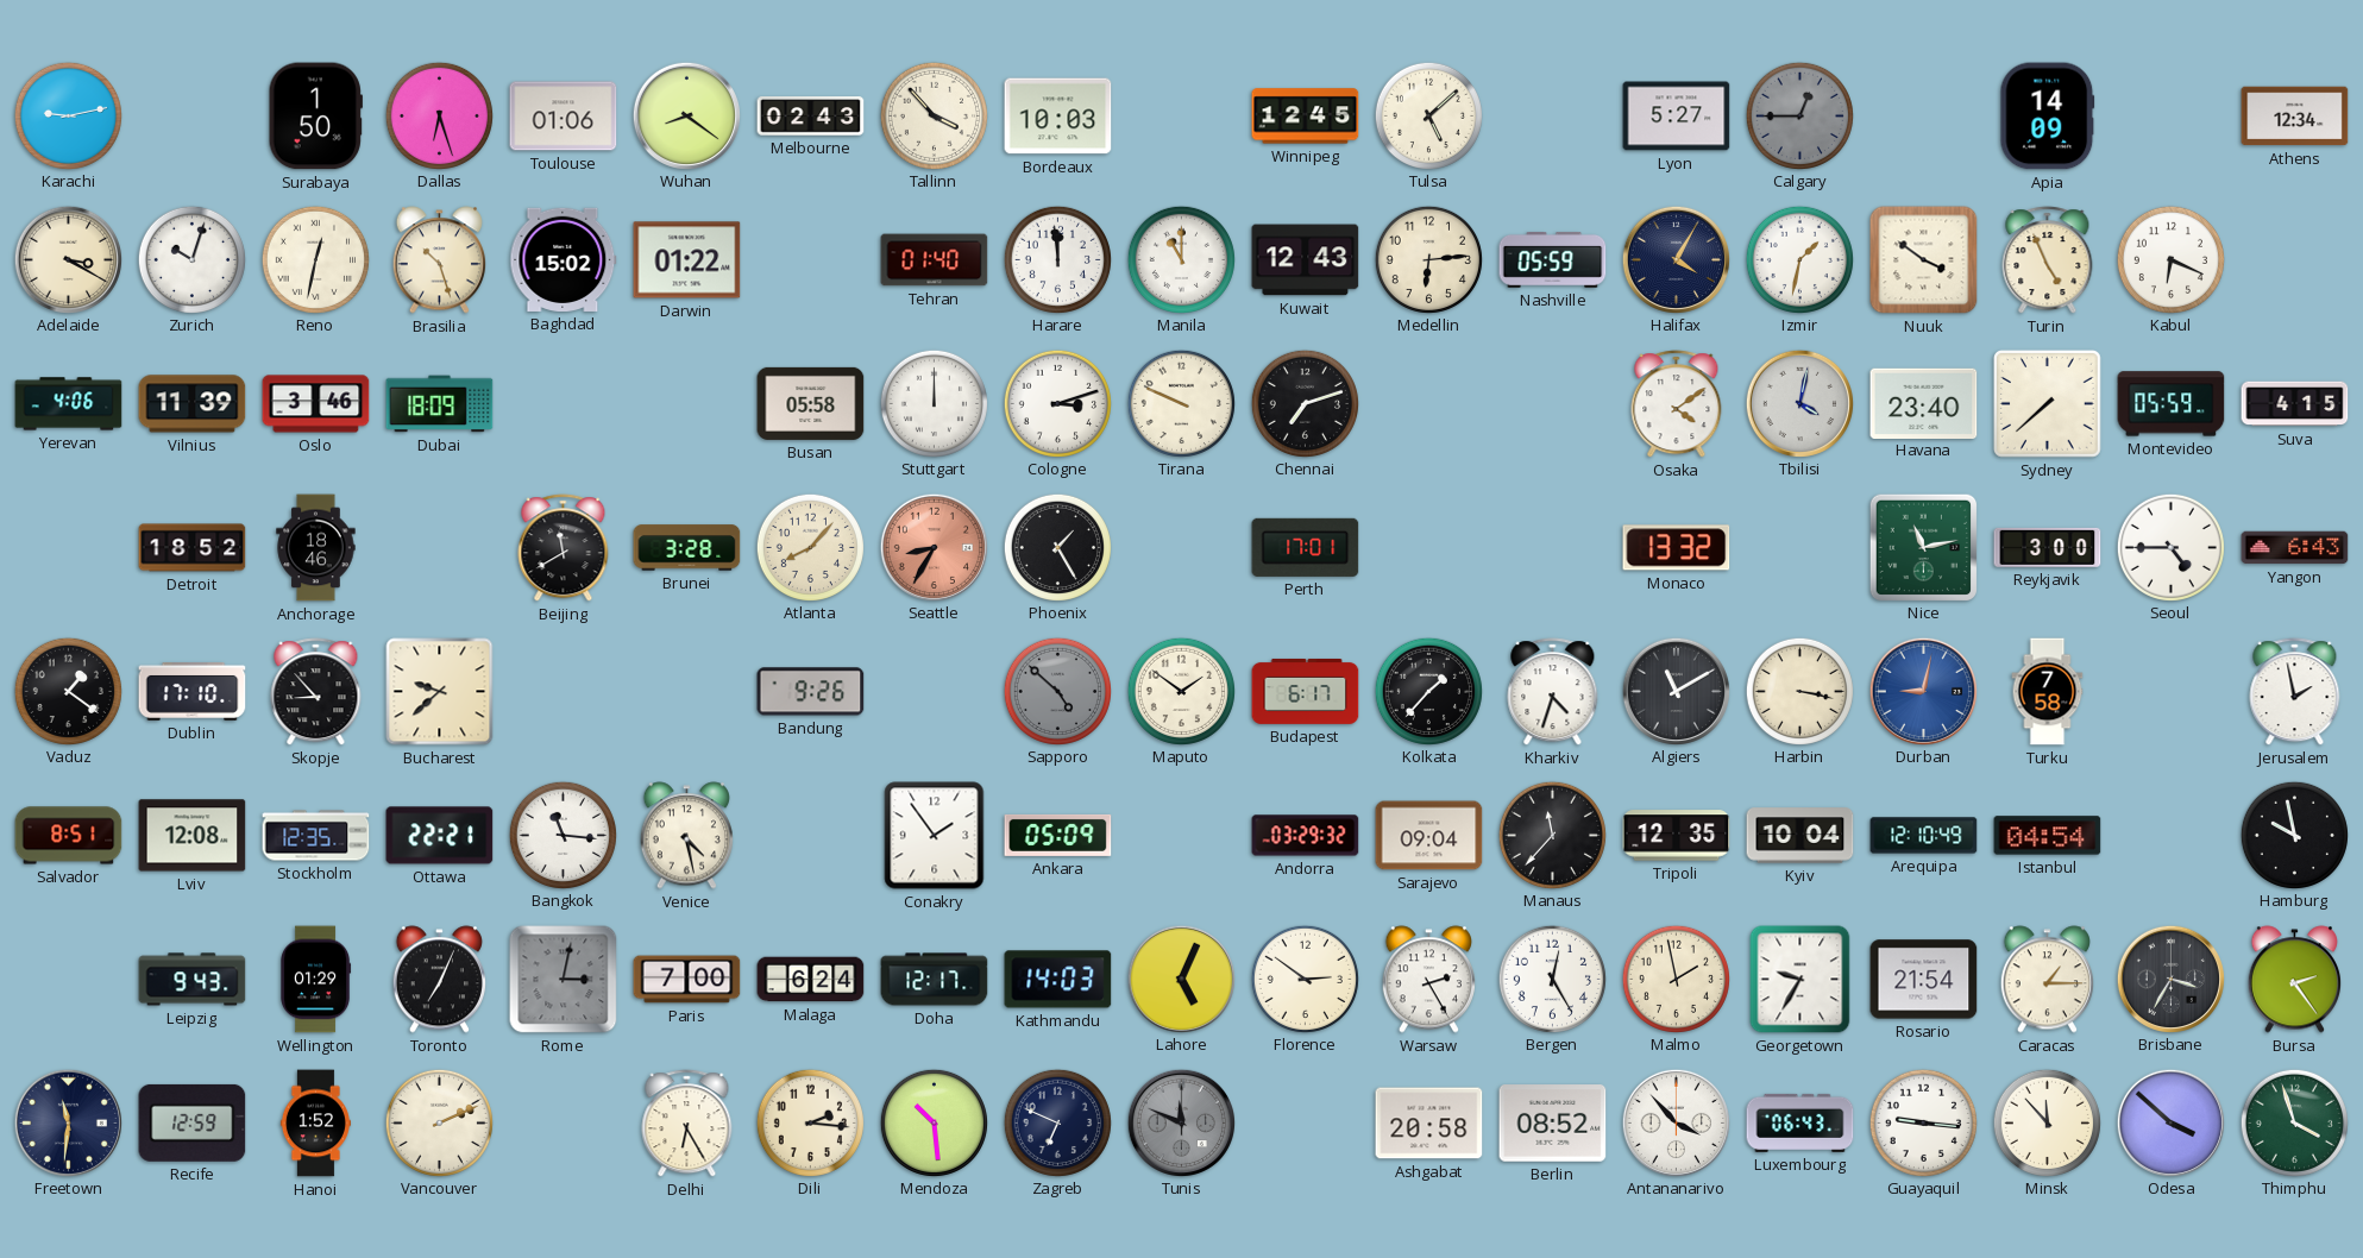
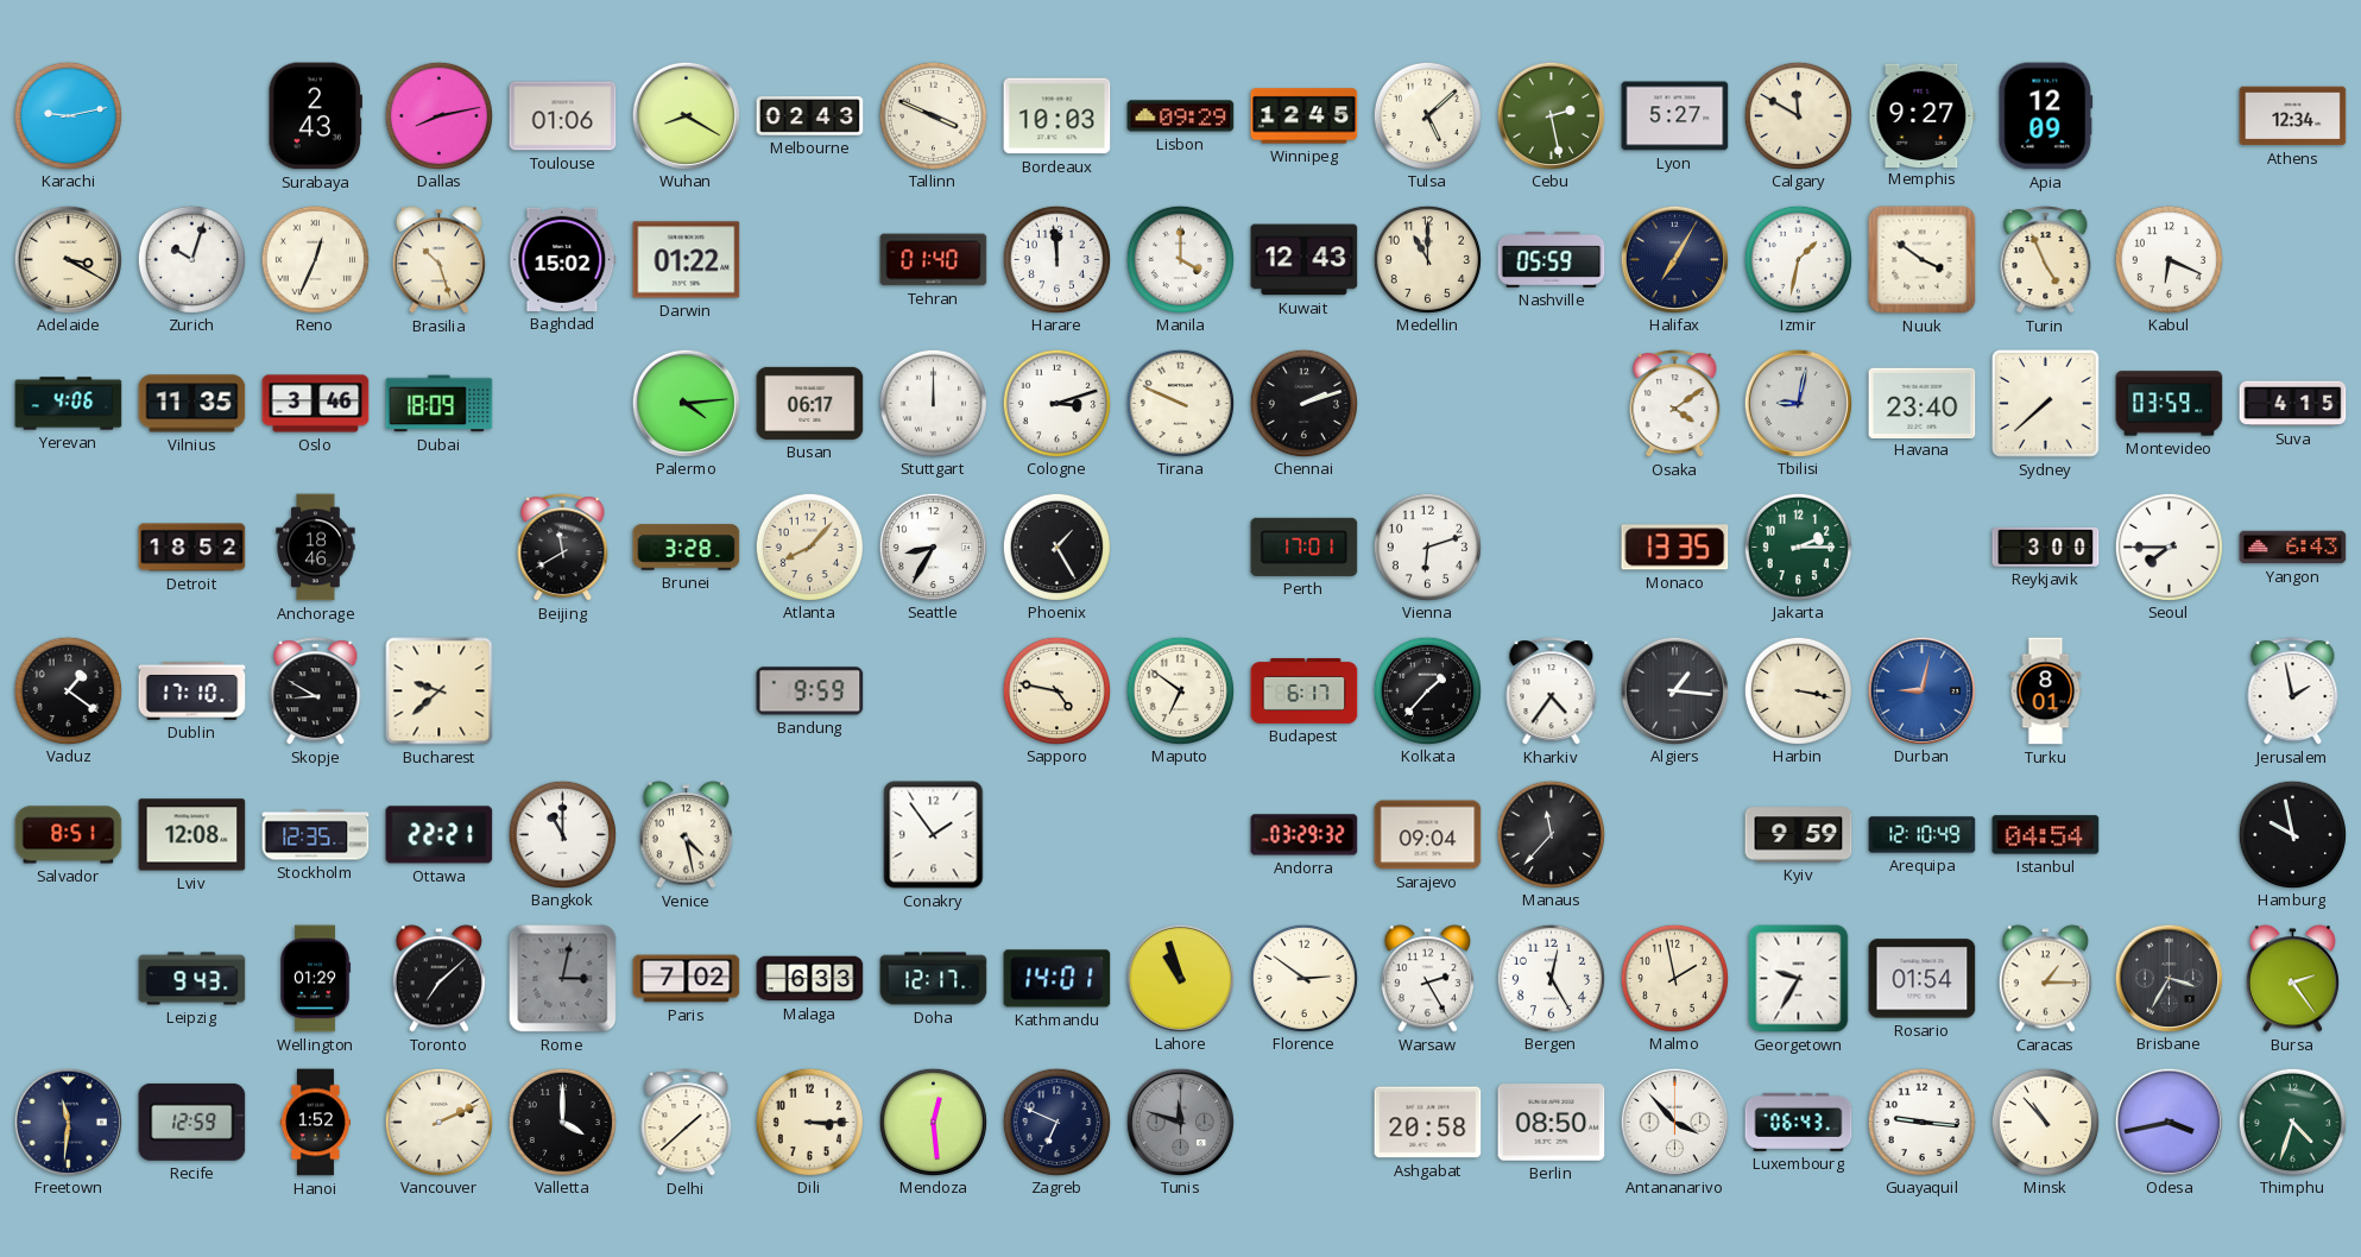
Surabaya: 1:50 -> 2:43
Dallas: 6:27 -> 8:13
Wuhan: 8:21 -> 8:20
Tallinn: 3:53 -> 3:49
Lisbon: none -> 09:29
Cebu: none -> 2:28
Calgary: 12:45 -> 11:50
Calgary dial: grey -> cream
Memphis: none -> 9:27
Apia: 14:09 -> 12:09
Reno: 12:32 -> 12:34
Manila: 11:00 -> 4:00
Medellin: 6:14 -> 11:00
Halifax: 4:05 -> 7:05
Vilnius: 11:39 -> 11:35
Palermo: none -> 4:14
Busan: 05:58 -> 06:17
Chennai: 7:12 -> 2:12
Tbilisi: 4:02 -> 9:02
Montevideo: 05:59 -> 03:59
Seattle dial: salmon -> white
Vienna: none -> 6:12
Monaco: 13:32 -> 13:35
Jakarta: none -> 2:15
Nice: 11:13 -> none
Seoul: 4:45 -> 7:45
Skopje: 8:53 -> 8:50
Bandung: 9:26 -> 9:59
Sapporo: 4:52 -> 4:47
Sapporo dial: grey -> cream
Maputo: 1:51 -> 6:51
Kharkiv: 4:33 -> 4:36
Algiers: 11:10 -> 1:16
Turku: 7:58 -> 8:01
Bangkok: 11:16 -> 11:00
Ankara: 05:09 -> none
Tripoli: 12:35 -> none
Kyiv: 10:04 -> 9:59
Toronto: 7:04 -> 7:08
Paris: 7:00 -> 7:02
Malaga: 6:24 -> 6:33
Kathmandu: 14:03 -> 14:01
Lahore: 5:04 -> 10:57
Rosario: 21:54 -> 01:54
Valletta: none -> 4:00
Delhi: 6:25 -> 1:38
Dili: 2:16 -> 3:15
Mendoza: 10:29 -> 12:29
Tunis: 11:49 -> 11:48
Berlin: 08:52 -> 08:50
Minsk: 11:53 -> 10:53
Odesa: 3:52 -> 3:43
Thimphu: 3:57 -> 4:33
